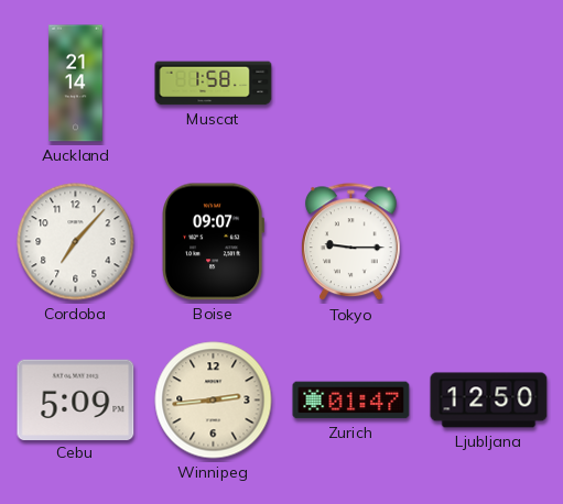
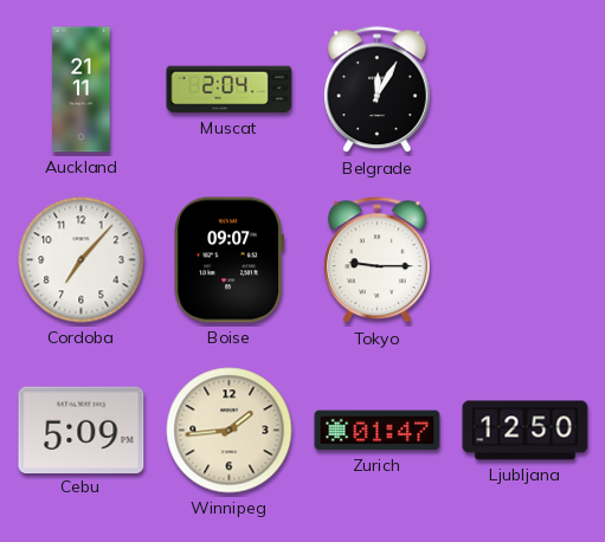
Auckland: 21:14 -> 21:11
Muscat: 1:58 -> 2:04
Belgrade: none -> 12:05
Winnipeg: 2:44 -> 1:44
